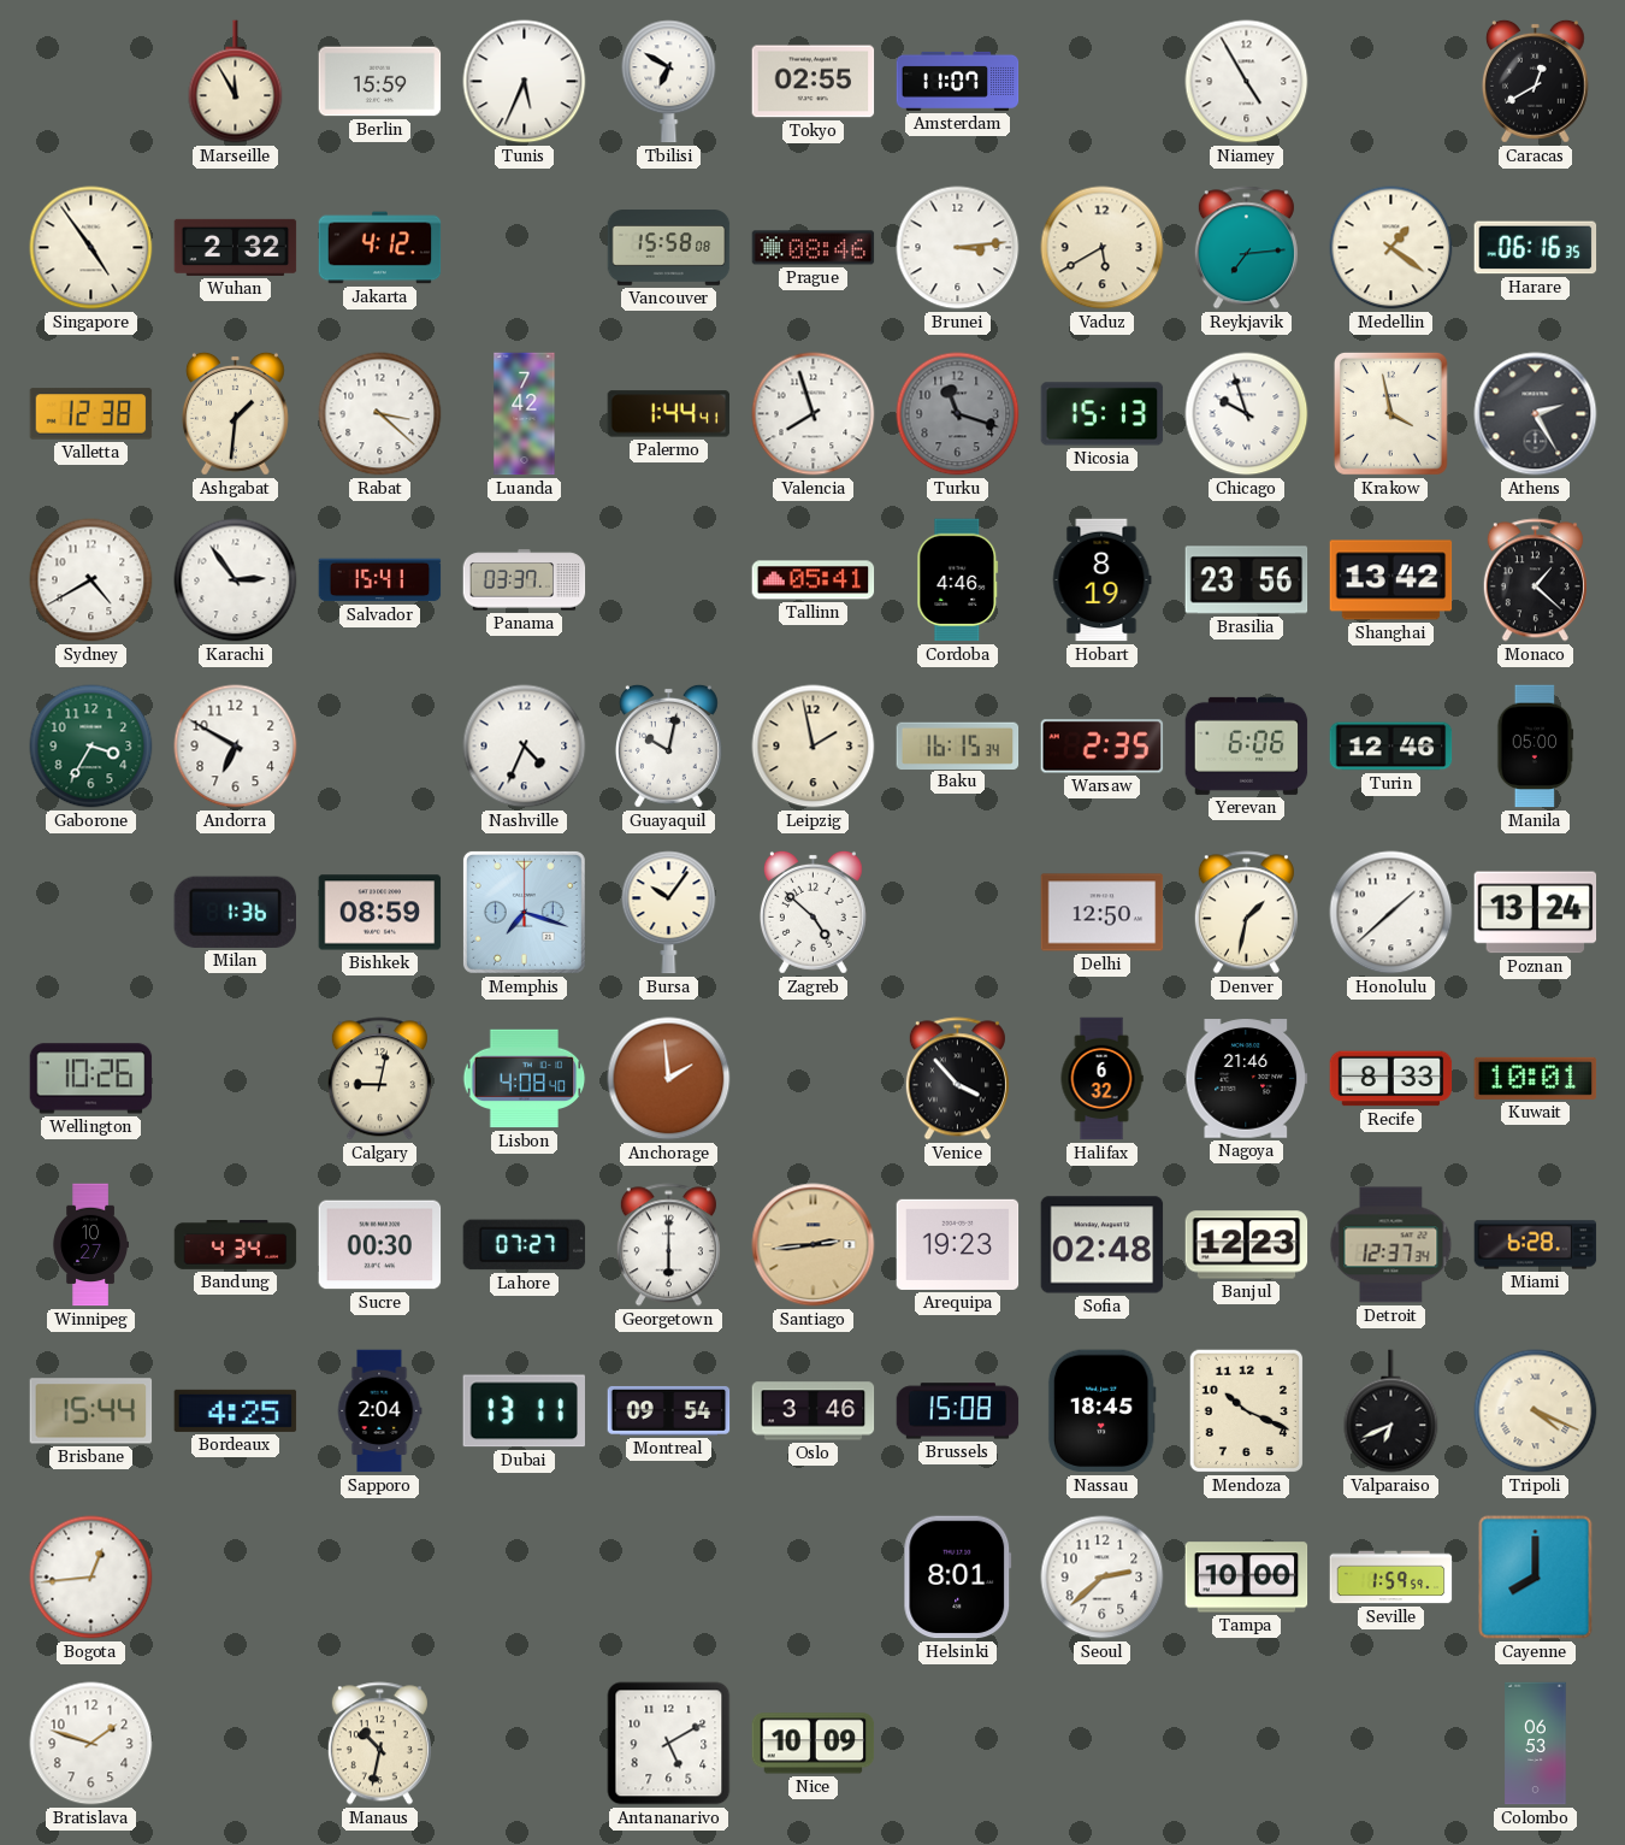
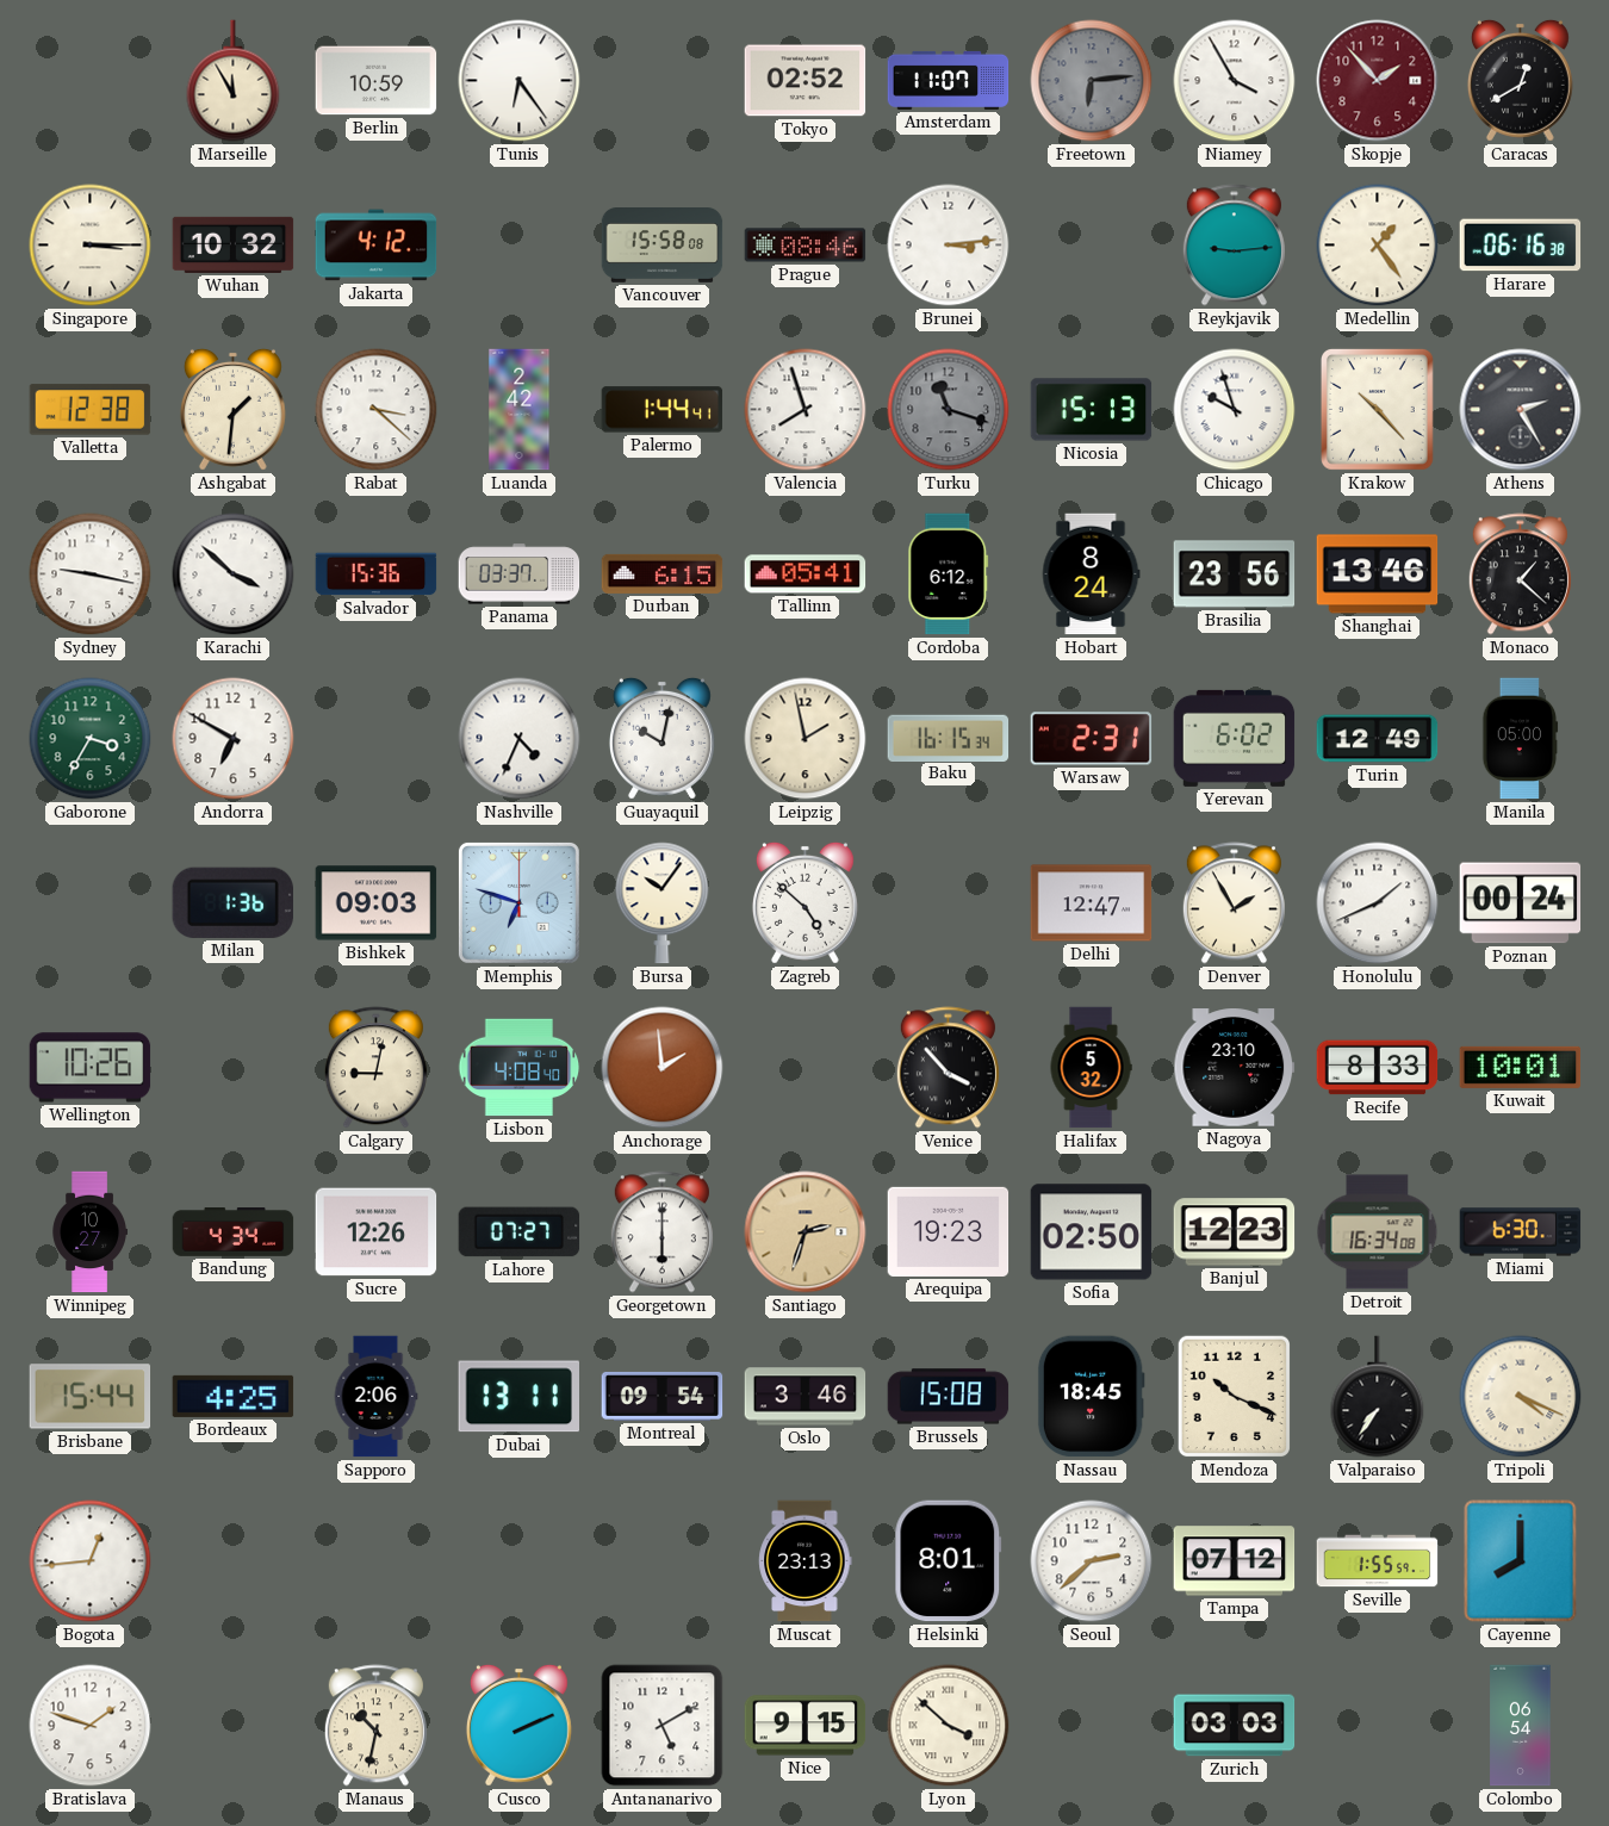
Berlin: 15:59 -> 10:59
Tunis: 5:34 -> 6:24
Tbilisi: 6:50 -> none
Tokyo: 02:55 -> 02:52
Freetown: none -> 6:14
Niamey: 4:55 -> 3:55
Skopje: none -> 1:53
Singapore: 4:54 -> 3:15
Wuhan: 2:32 -> 10:32
Vaduz: 5:40 -> none
Reykjavik: 7:14 -> 9:14
Medellin: 1:21 -> 1:24
Harare: 06:16:35 -> 06:16:38
Luanda: 7:42 -> 2:42
Krakow: 3:58 -> 10:23
Sydney: 4:40 -> 9:17
Karachi: 2:54 -> 3:52
Salvador: 15:41 -> 15:36
Durban: none -> 6:15
Cordoba: 4:46 -> 6:12
Hobart: 8:19 -> 8:24
Shanghai: 13:42 -> 13:46
Warsaw: 2:35 -> 2:31
Yerevan: 6:06 -> 6:02
Turin: 12:46 -> 12:49
Bishkek: 08:59 -> 09:03
Memphis: 7:18 -> 6:48
Delhi: 12:50 -> 12:47
Denver: 1:32 -> 1:55
Honolulu: 1:38 -> 1:41
Poznan: 13:24 -> 00:24
Halifax: 6:32 -> 5:32
Nagoya: 21:46 -> 23:10
Sucre: 00:30 -> 12:26
Santiago: 2:44 -> 2:33
Sofia: 02:48 -> 02:50
Detroit: 12:37 -> 16:34
Miami: 6:28 -> 6:30
Sapporo: 2:04 -> 2:06
Valparaiso: 6:41 -> 7:36
Muscat: none -> 23:13
Tampa: 10:00 -> 07:12
Seville: 1:59 -> 1:55
Cusco: none -> 2:11
Nice: 10:09 -> 9:15
Lyon: none -> 3:52
Zurich: none -> 03:03
Colombo: 06:53 -> 06:54
